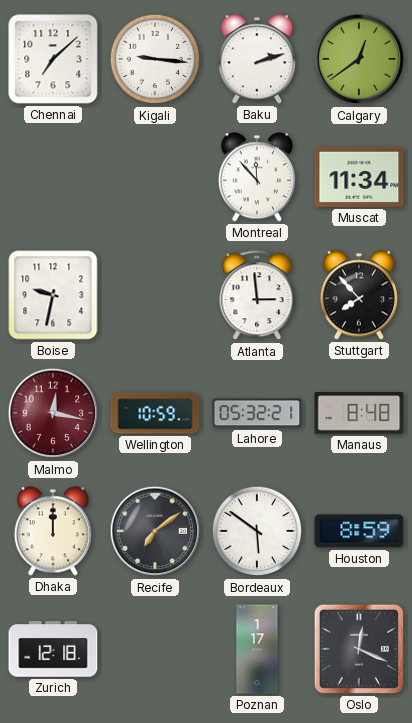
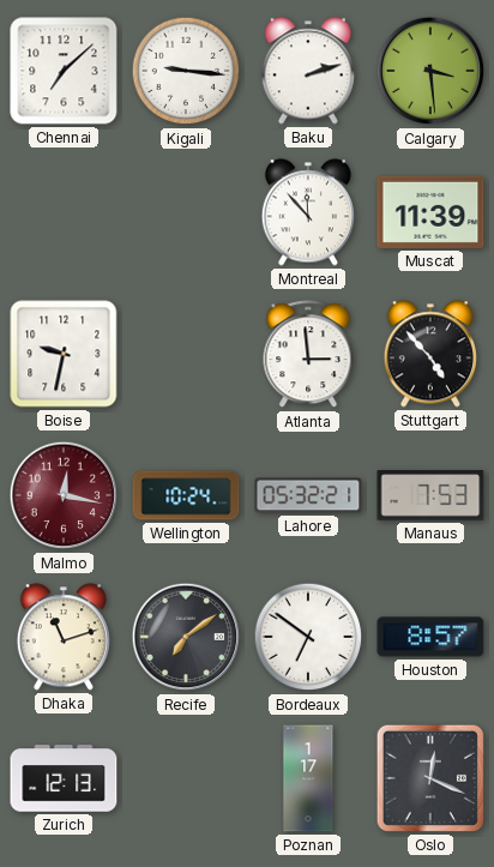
Calgary: 12:39 -> 3:29
Muscat: 11:34 -> 11:39
Stuttgart: 7:53 -> 4:53
Wellington: 10:59 -> 10:24
Manaus: 8:48 -> 7:53
Dhaka: 12:00 -> 11:12
Bordeaux: 5:51 -> 6:51
Houston: 8:59 -> 8:57
Zurich: 12:18 -> 12:13
